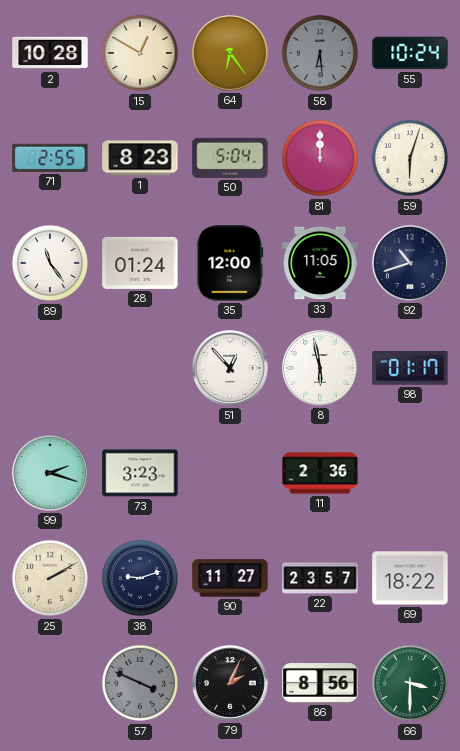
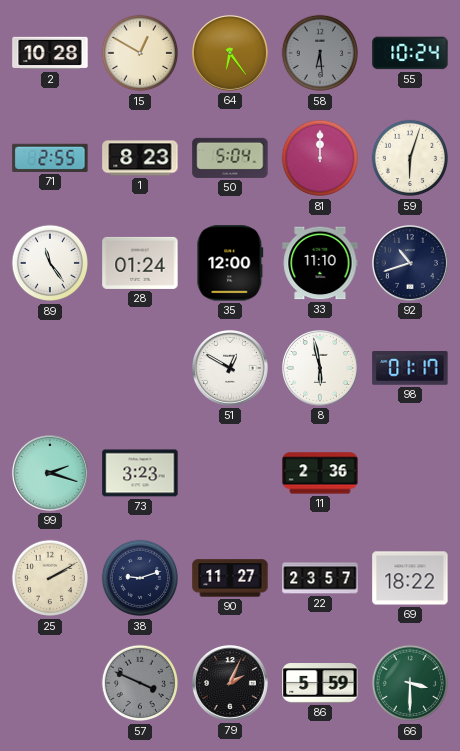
33: 11:05 -> 11:10
51: 12:53 -> 12:50
86: 8:56 -> 5:59
